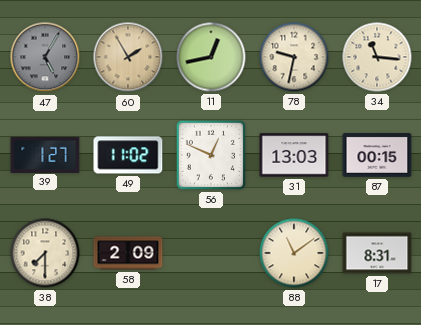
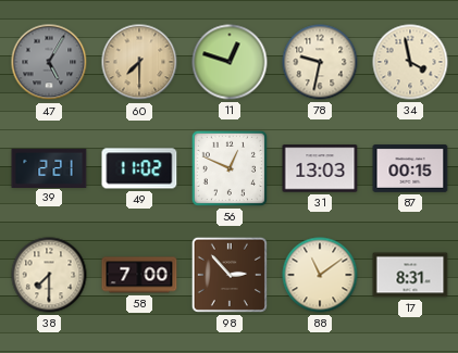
60: 1:55 -> 7:30
11: 12:43 -> 12:48
34: 11:16 -> 3:58
39: 1:27 -> 2:21
58: 2:09 -> 7:00
98: none -> 2:53
